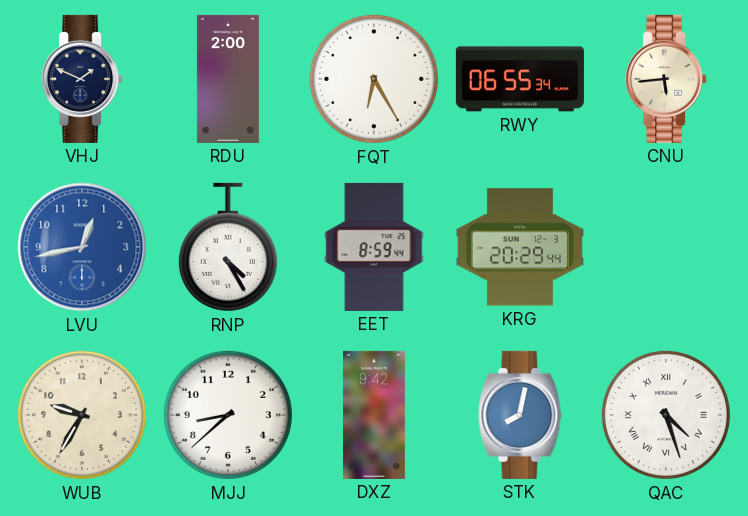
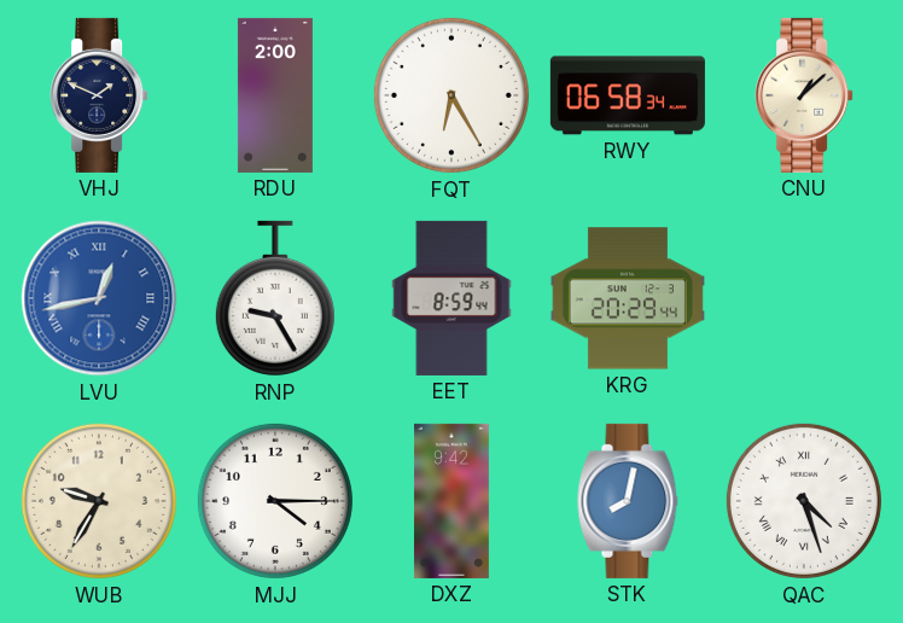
RWY: 06:55 -> 06:58
CNU: 5:44 -> 1:08
LVU numerals: Arabic -> Roman
RNP: 4:25 -> 9:25
MJJ: 8:38 -> 4:15
